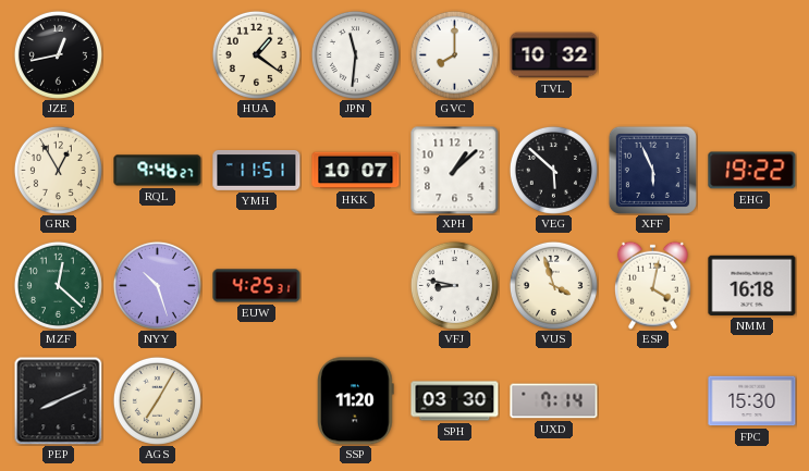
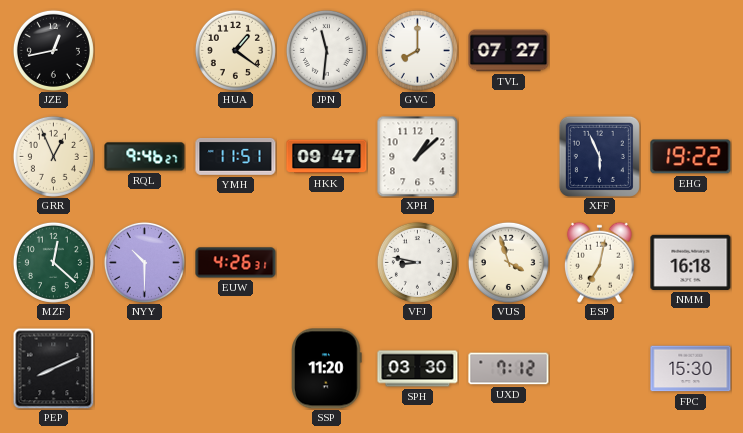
TVL: 10:32 -> 07:27
GRR: 12:55 -> 12:56
HKK: 10:07 -> 09:47
VEG: 5:52 -> none
NYY: 10:27 -> 10:30
EUW: 4:25 -> 4:26
ESP: 4:02 -> 7:02
AGS: 7:05 -> none
UXD: 7:14 -> 7:12
